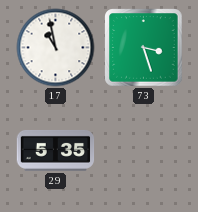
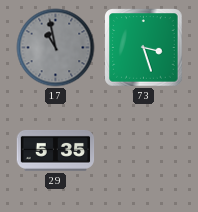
17 dial: white -> grey
